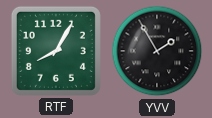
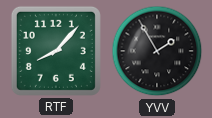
RTF: 8:05 -> 8:07
